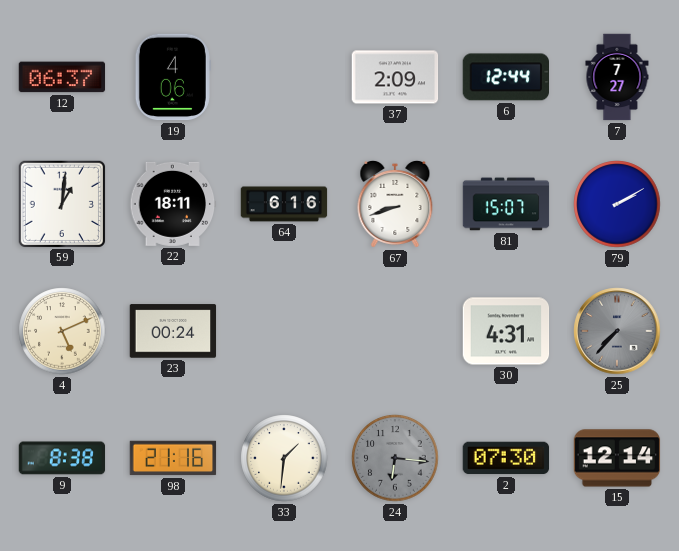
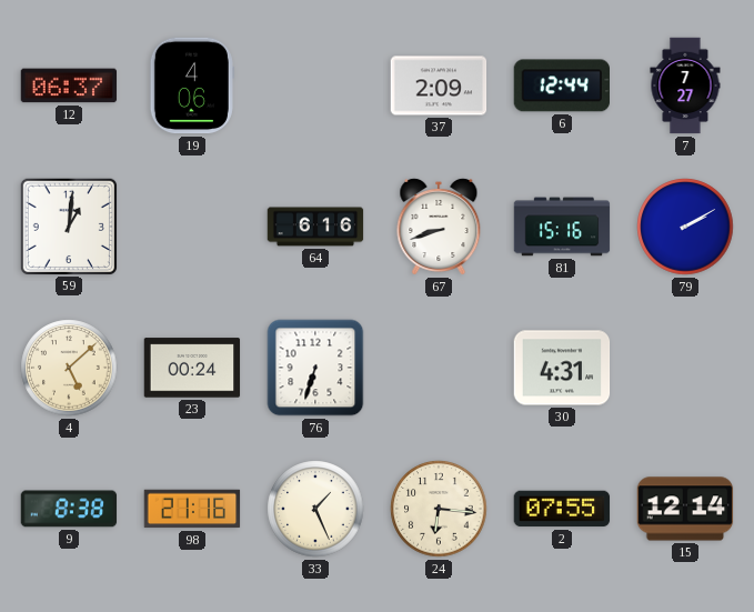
22: 18:11 -> none
81: 15:07 -> 15:16
4: 5:11 -> 5:08
76: none -> 6:33
25: 7:37 -> none
33: 1:31 -> 1:26
24 dial: grey -> cream
2: 07:30 -> 07:55
